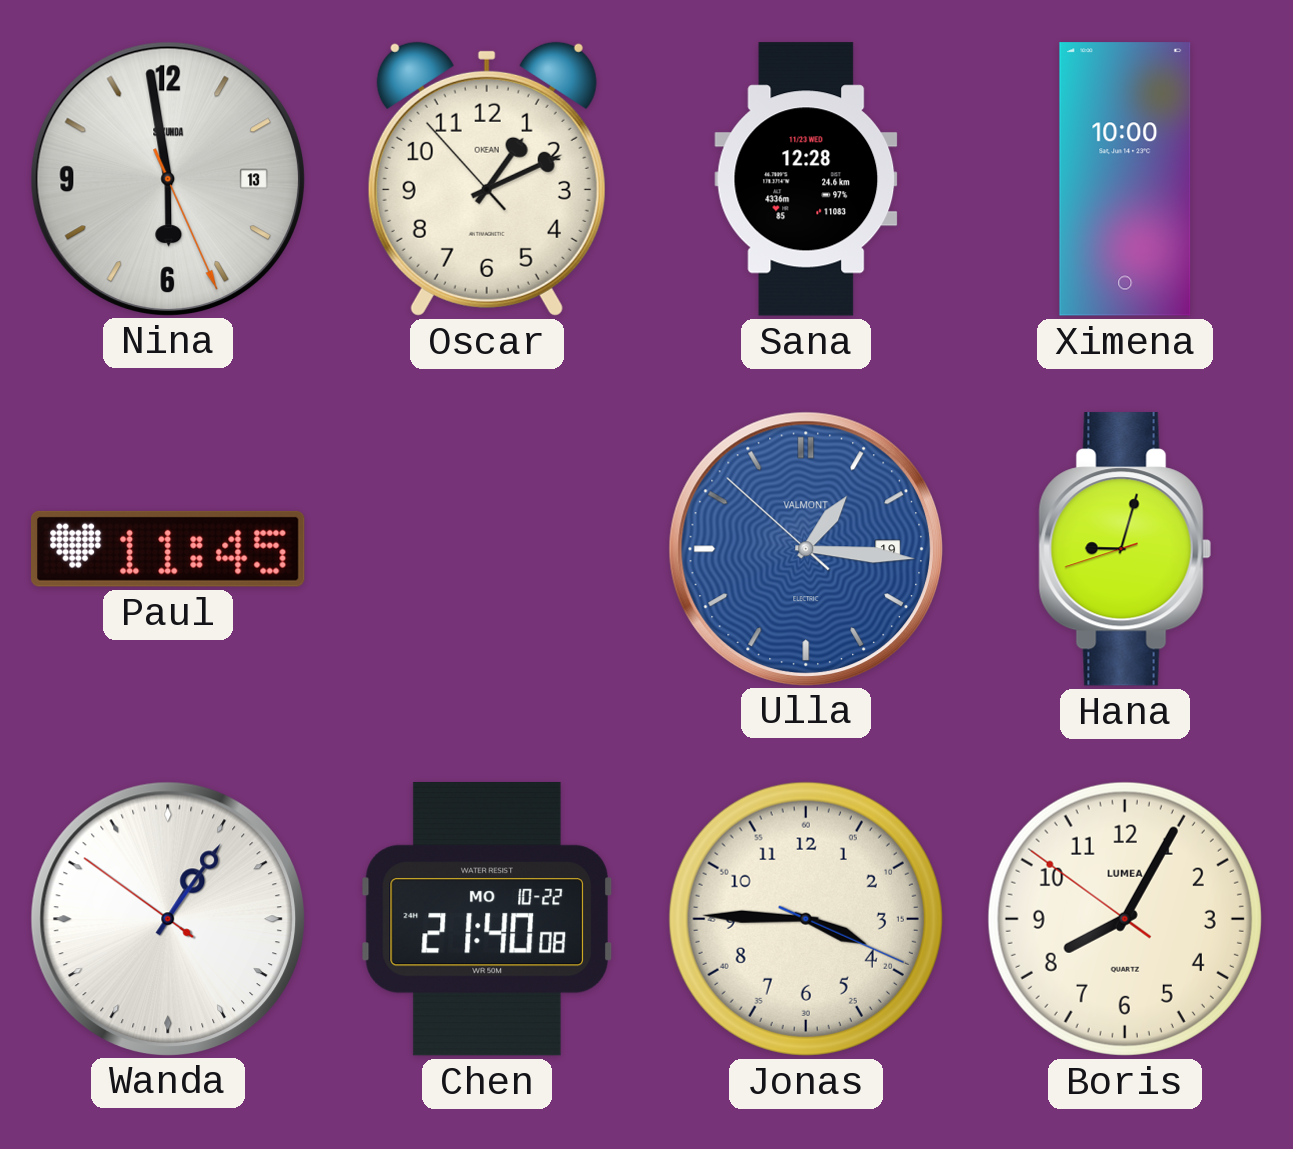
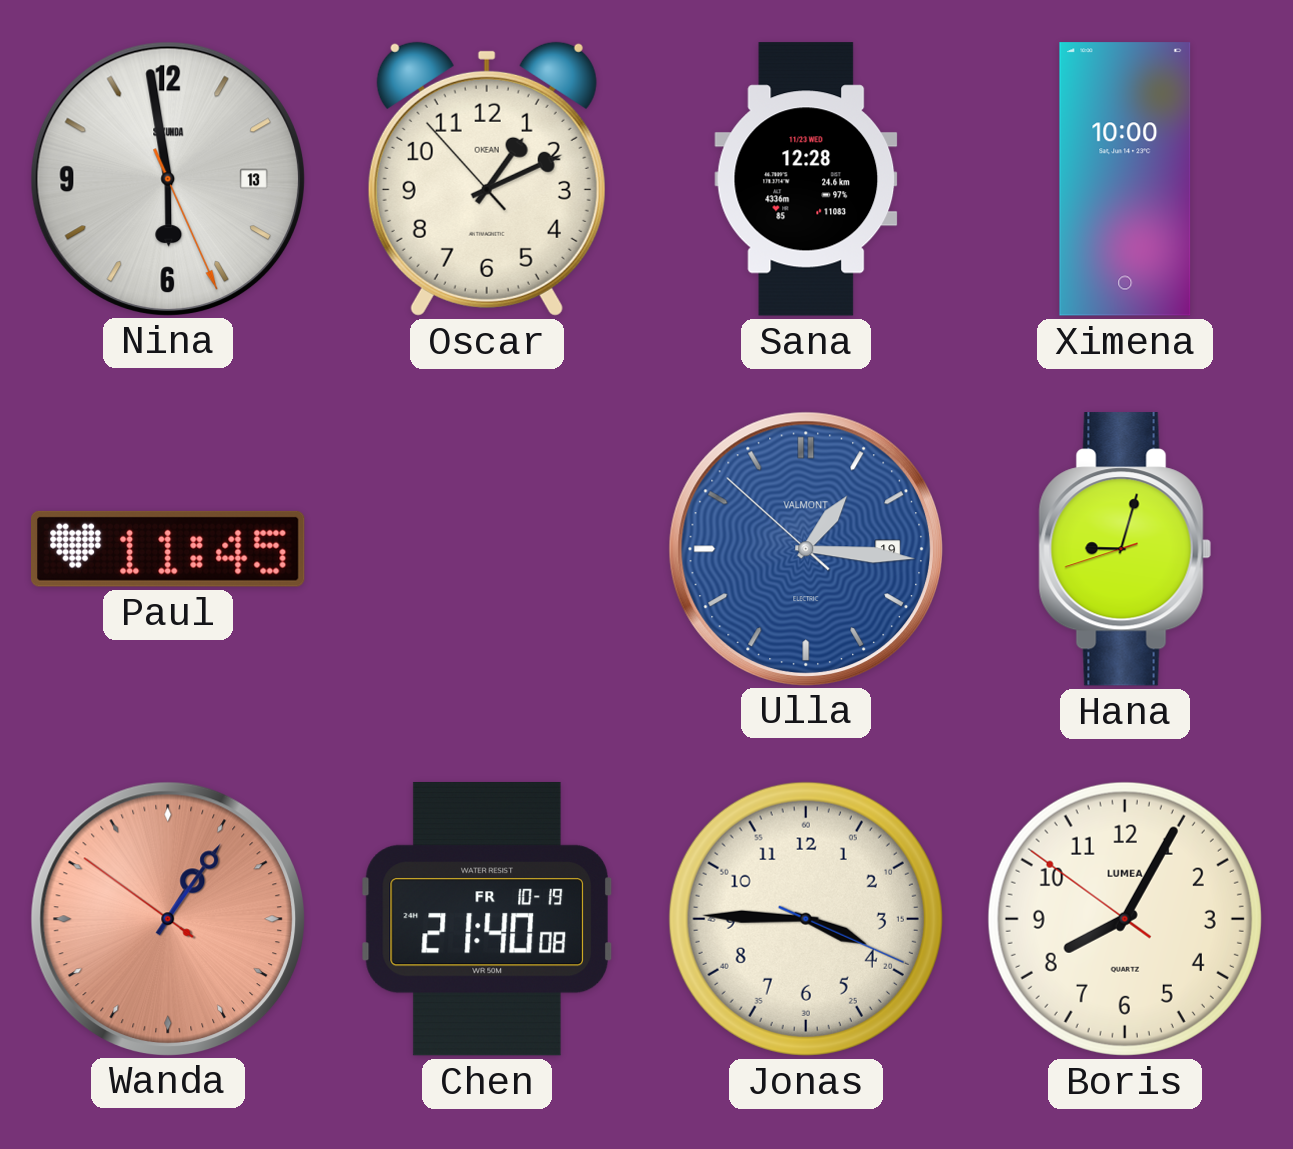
Wanda dial: white -> salmon
Chen date: MO 10-22 -> FR 10-19
